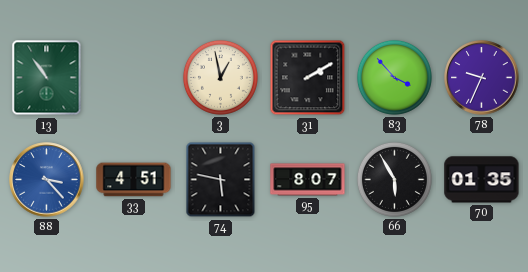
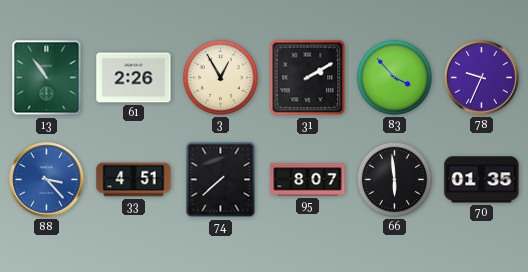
61: none -> 2:26
3: 12:58 -> 12:55
74: 5:47 -> 7:38
66: 5:55 -> 5:59
